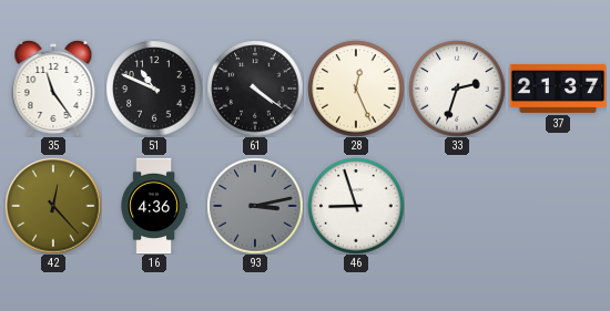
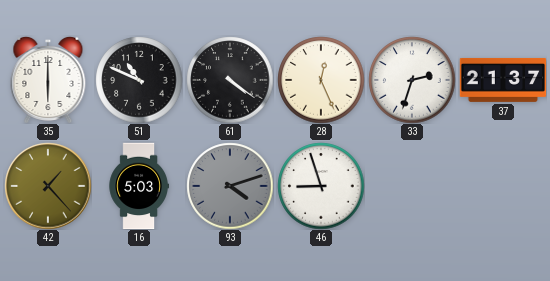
35: 11:24 -> 6:00
42: 12:23 -> 1:23
16: 4:36 -> 5:03
93: 3:13 -> 4:12
